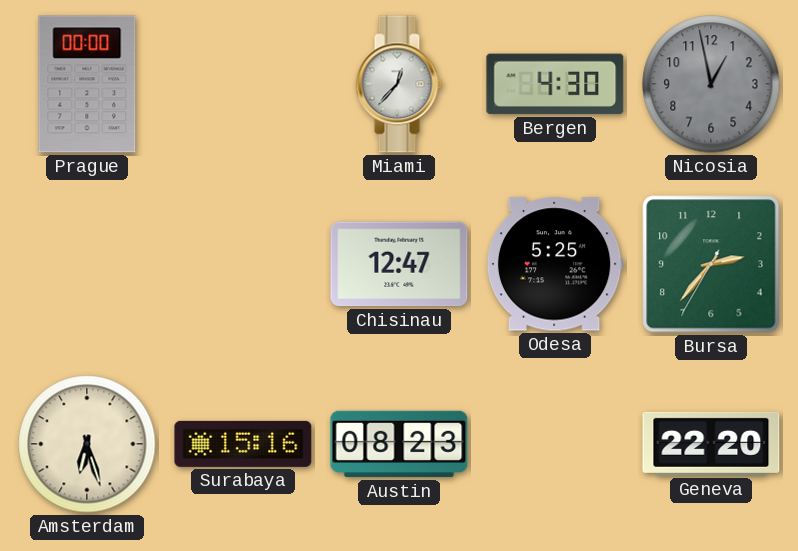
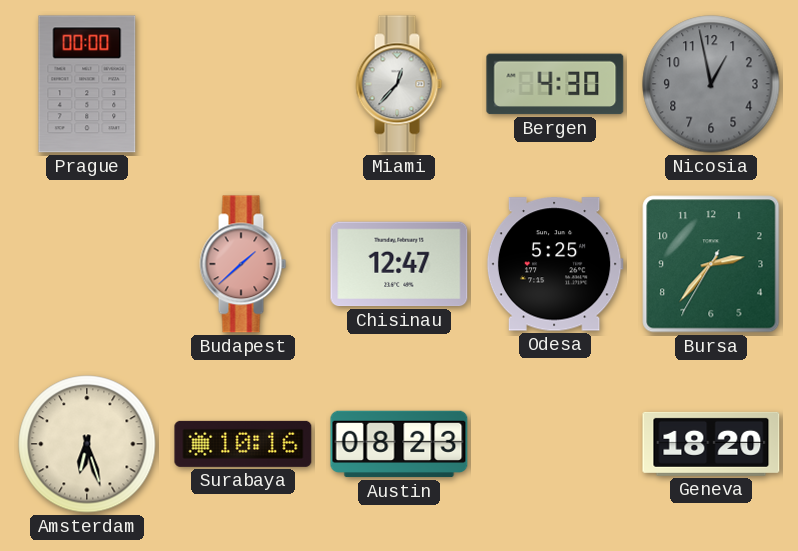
Budapest: none -> 1:38
Surabaya: 15:16 -> 10:16
Geneva: 22:20 -> 18:20
